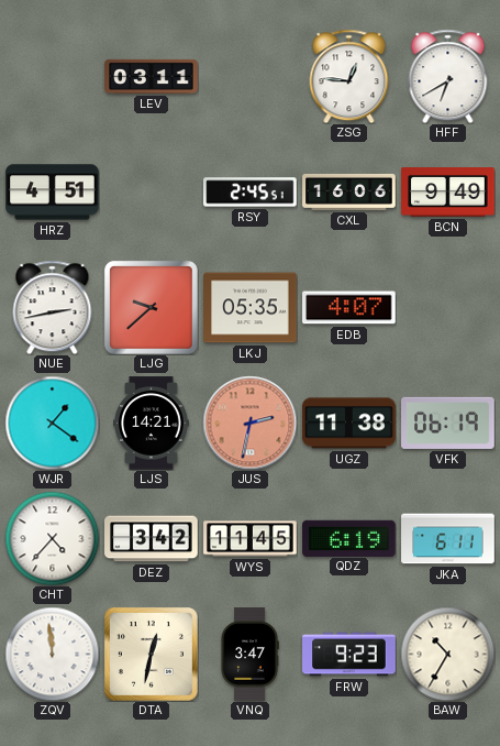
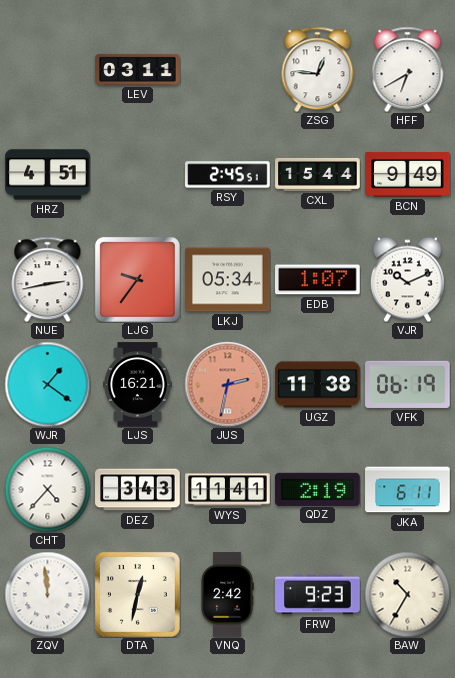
CXL: 16:06 -> 15:44
LJG: 9:38 -> 9:36
LKJ: 05:35 -> 05:34
EDB: 4:07 -> 1:07
VJR: none -> 10:11
LJS: 14:21 -> 16:21
DEZ: 3:42 -> 3:43
WYS: 11:45 -> 11:41
QDZ: 6:19 -> 2:19
VNQ: 3:47 -> 2:42
